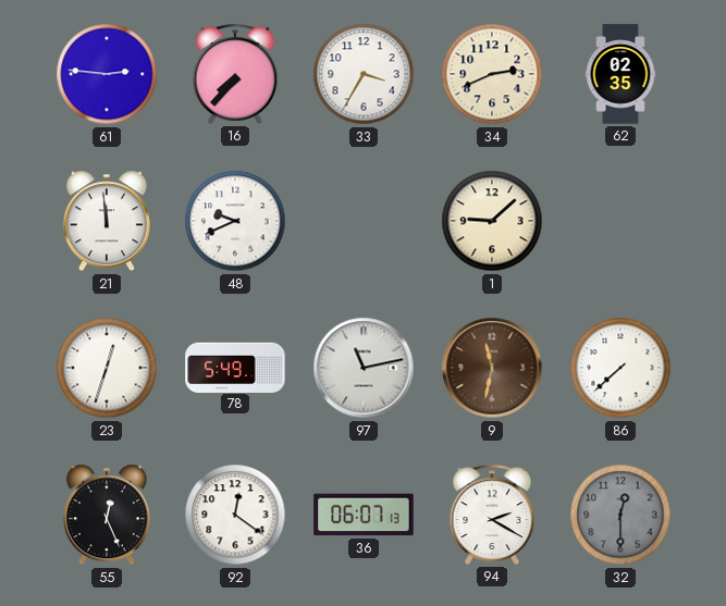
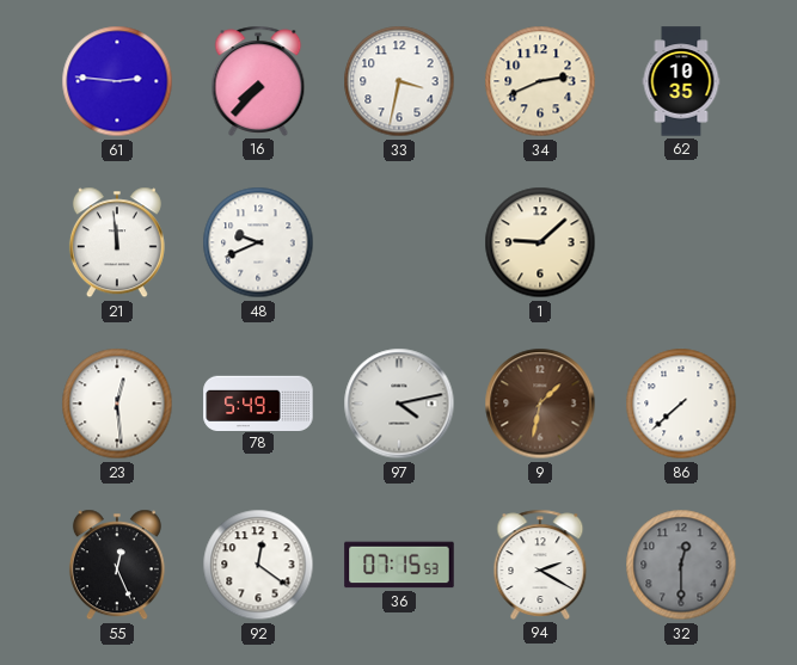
33: 3:35 -> 3:32
62: 02:35 -> 10:35
23: 12:33 -> 12:29
97: 11:13 -> 4:13
9: 11:32 -> 1:32
36: 06:07 -> 07:15
